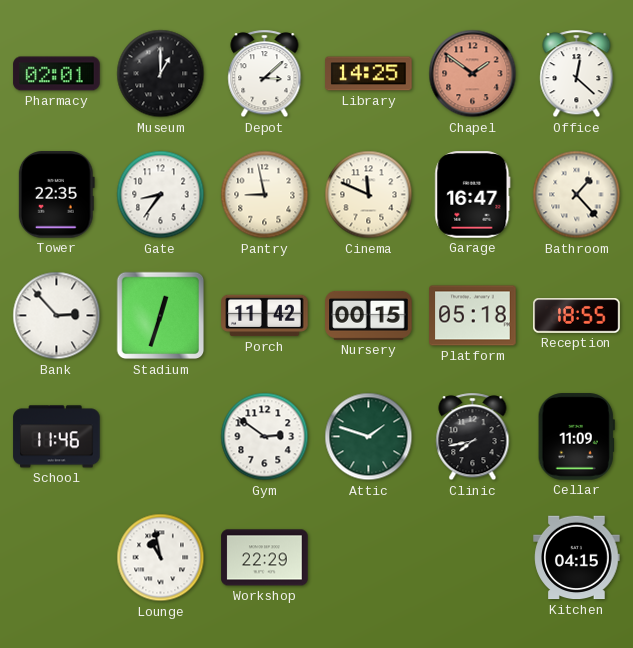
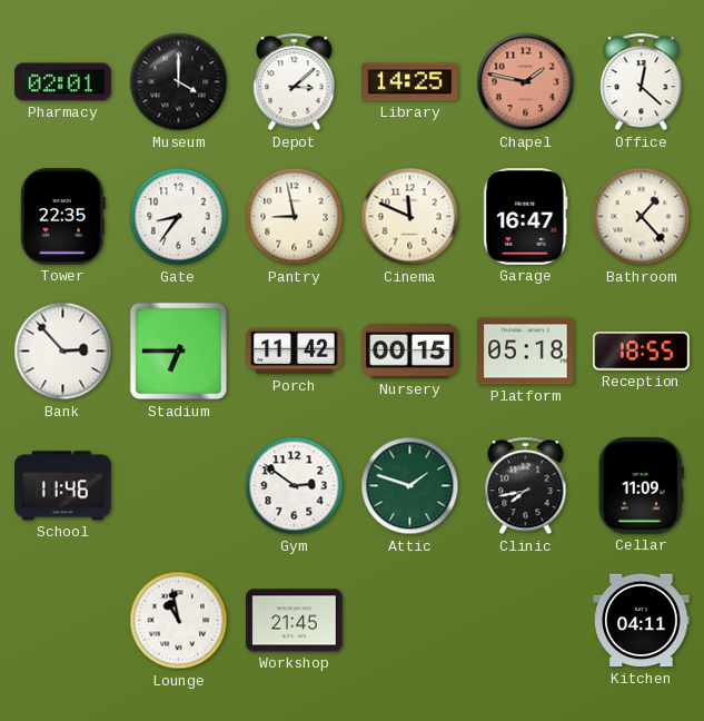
Museum: 1:00 -> 4:00
Chapel: 1:51 -> 1:47
Stadium: 12:33 -> 6:45
Workshop: 22:29 -> 21:45
Kitchen: 04:15 -> 04:11
